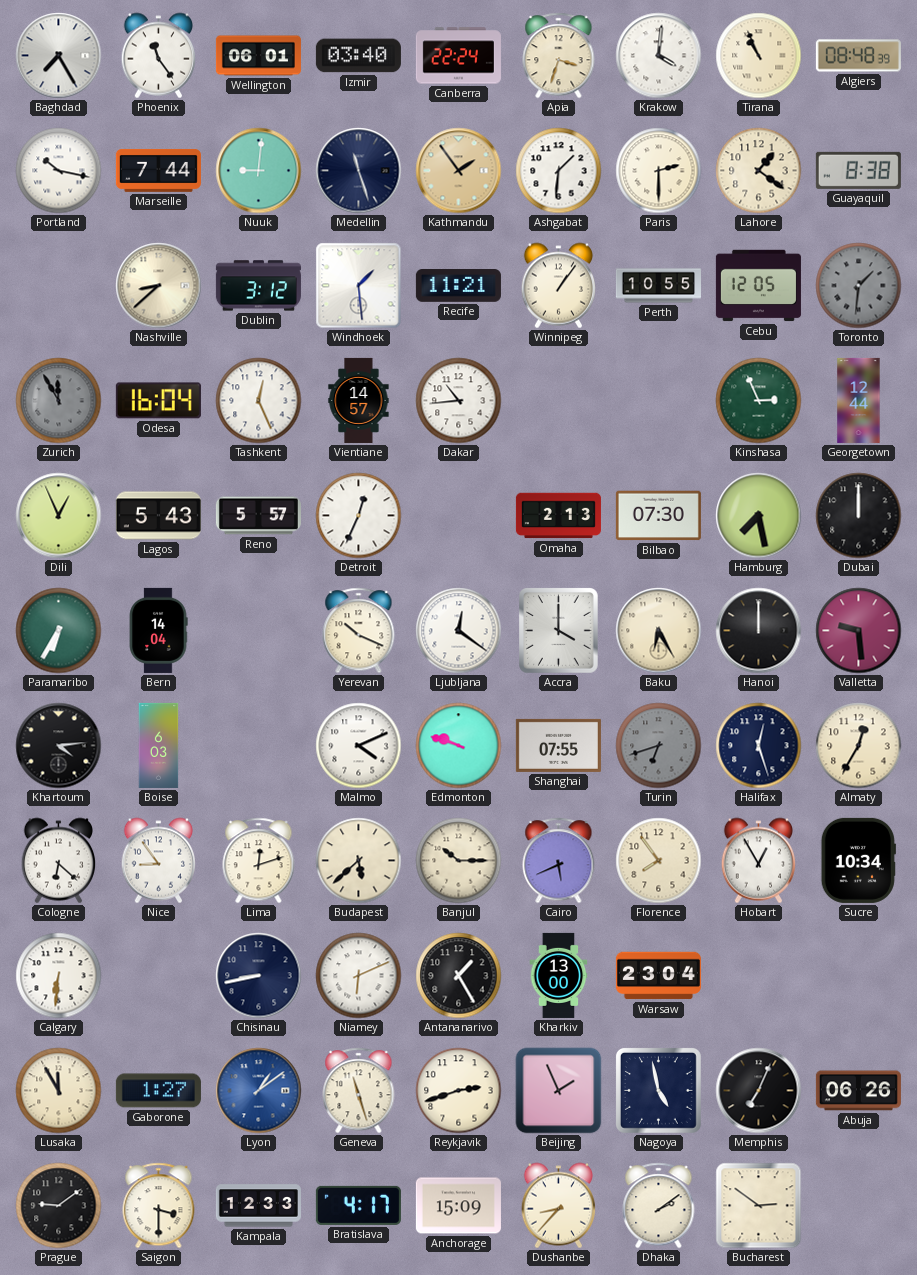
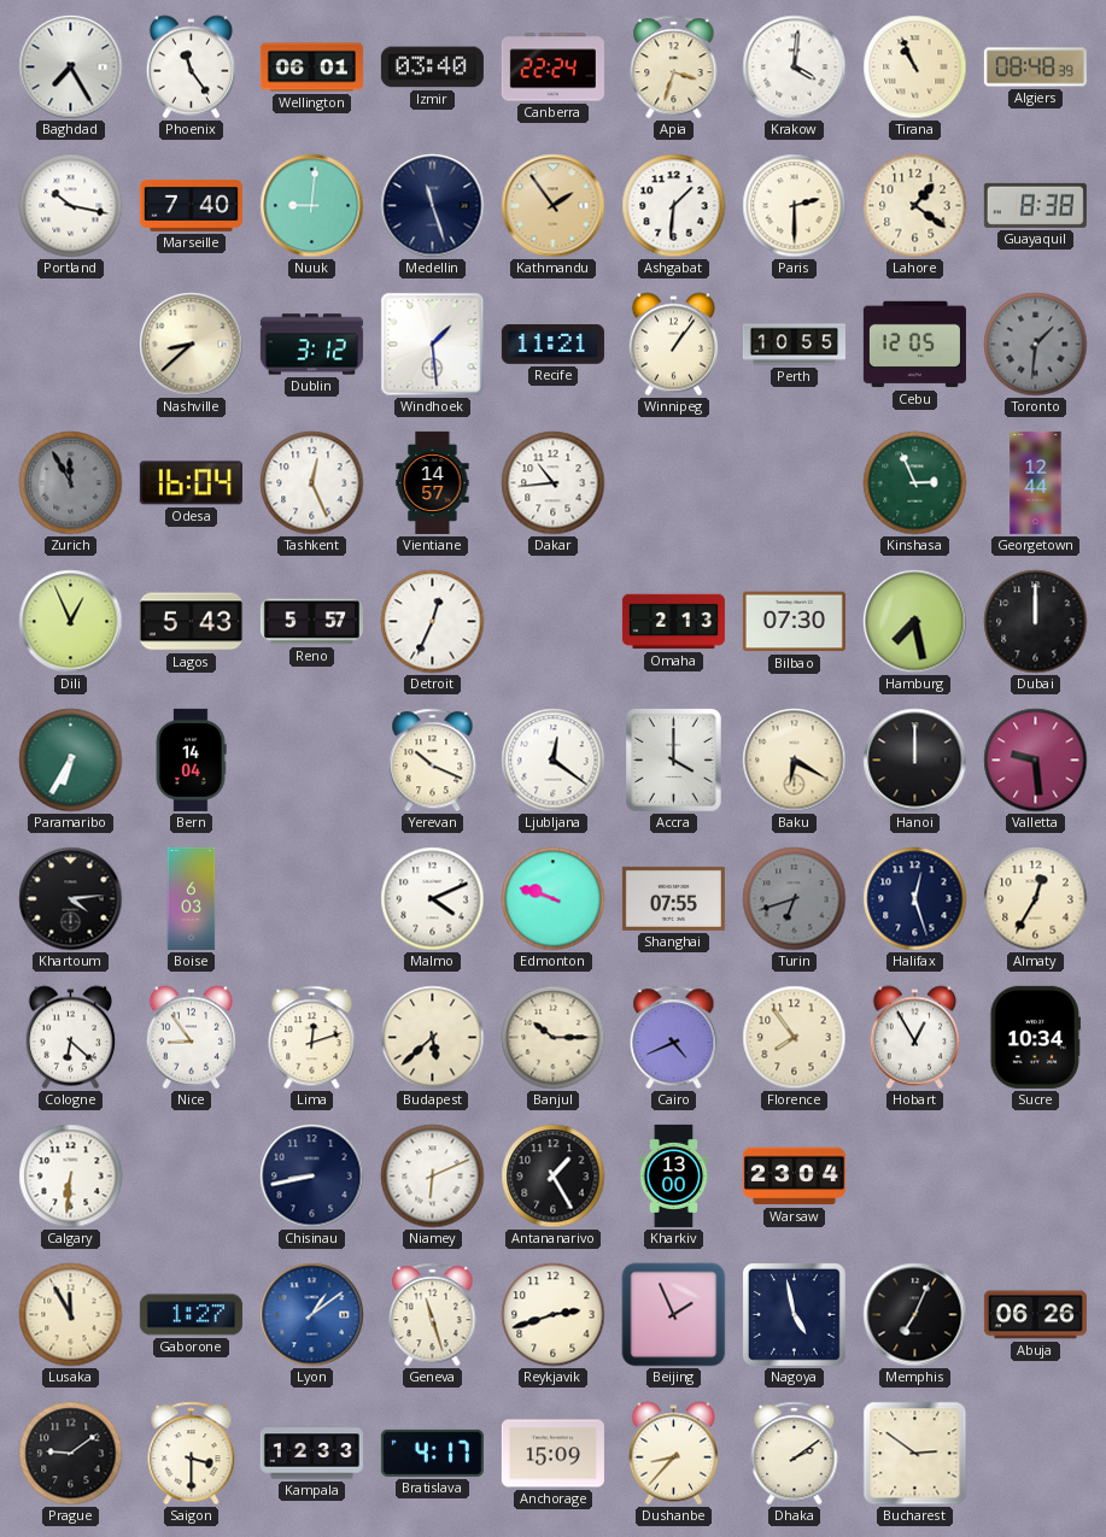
Marseille: 7:44 -> 7:40
Baku: 6:25 -> 6:20
Cairo: 5:41 -> 4:41
